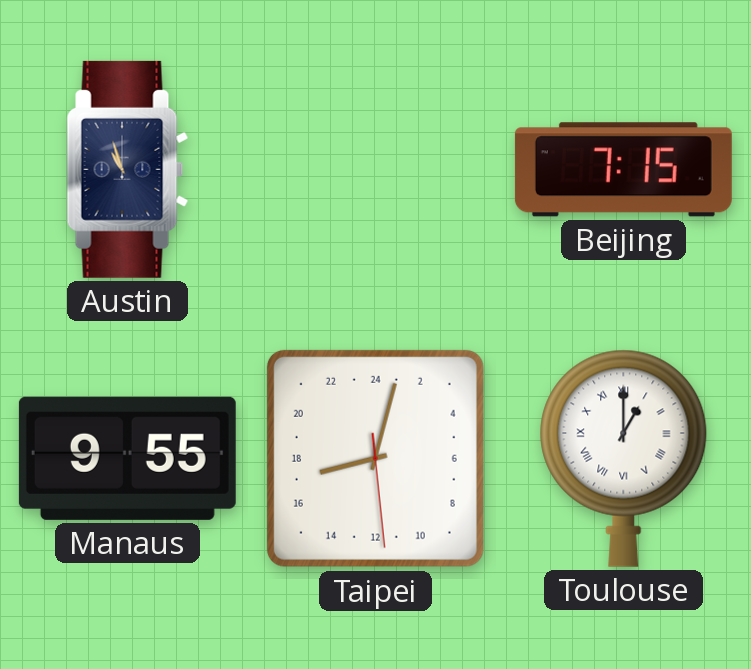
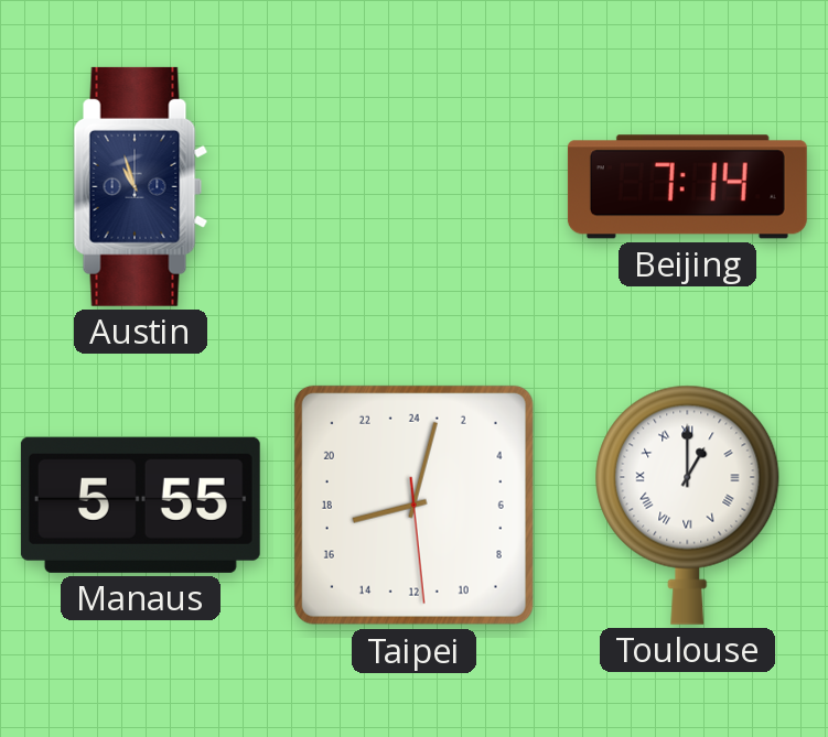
Beijing: 7:15 -> 7:14
Manaus: 9:55 -> 5:55
